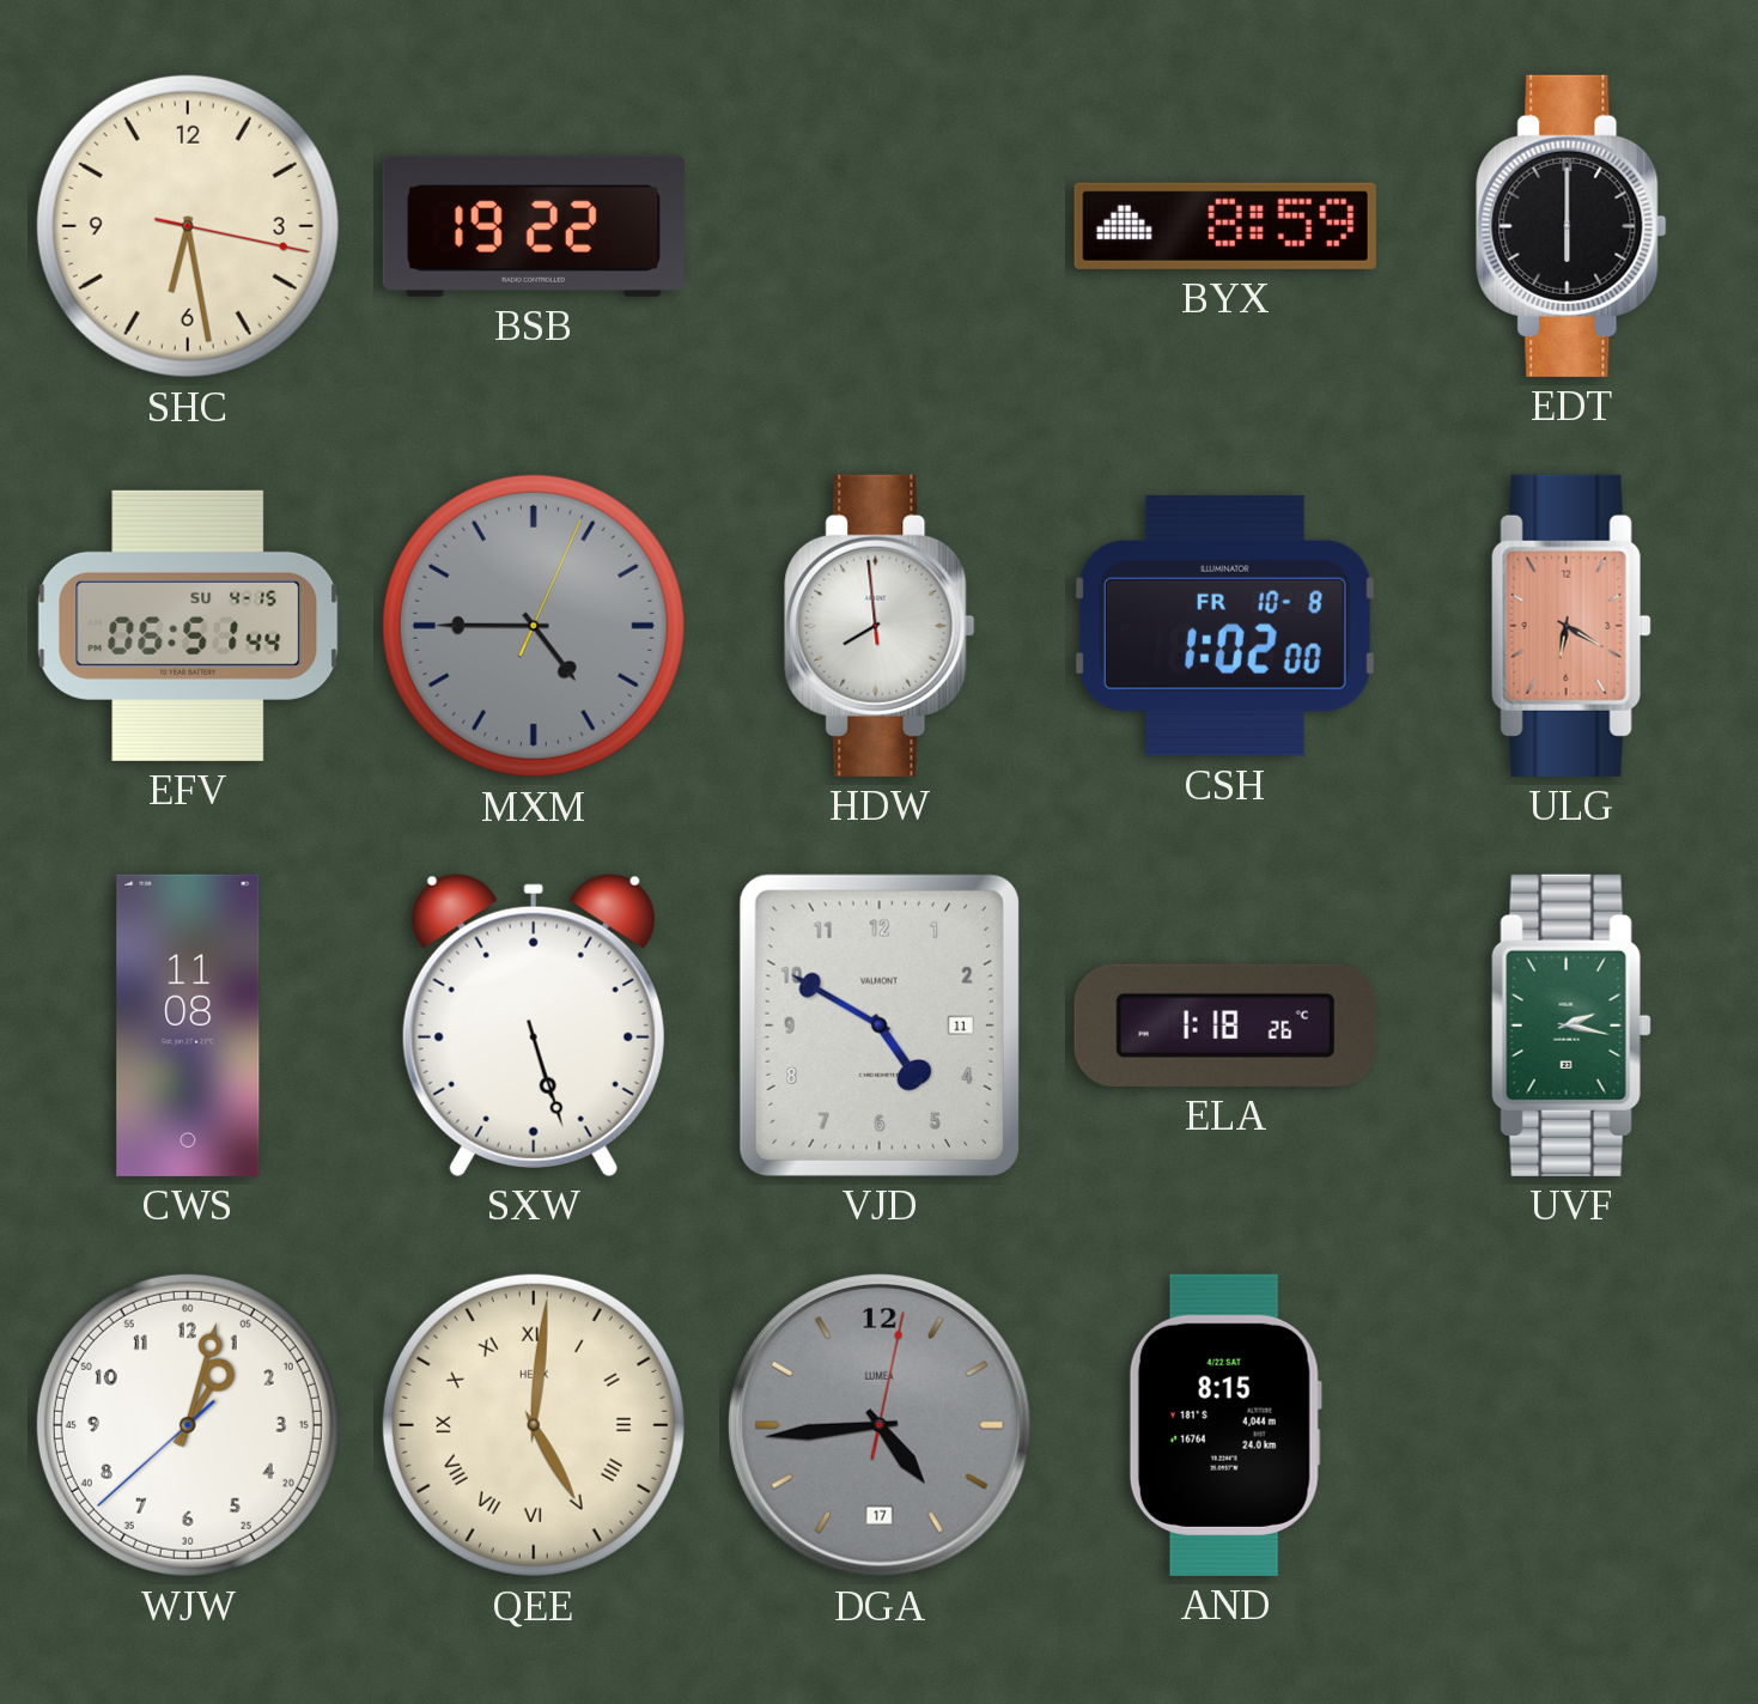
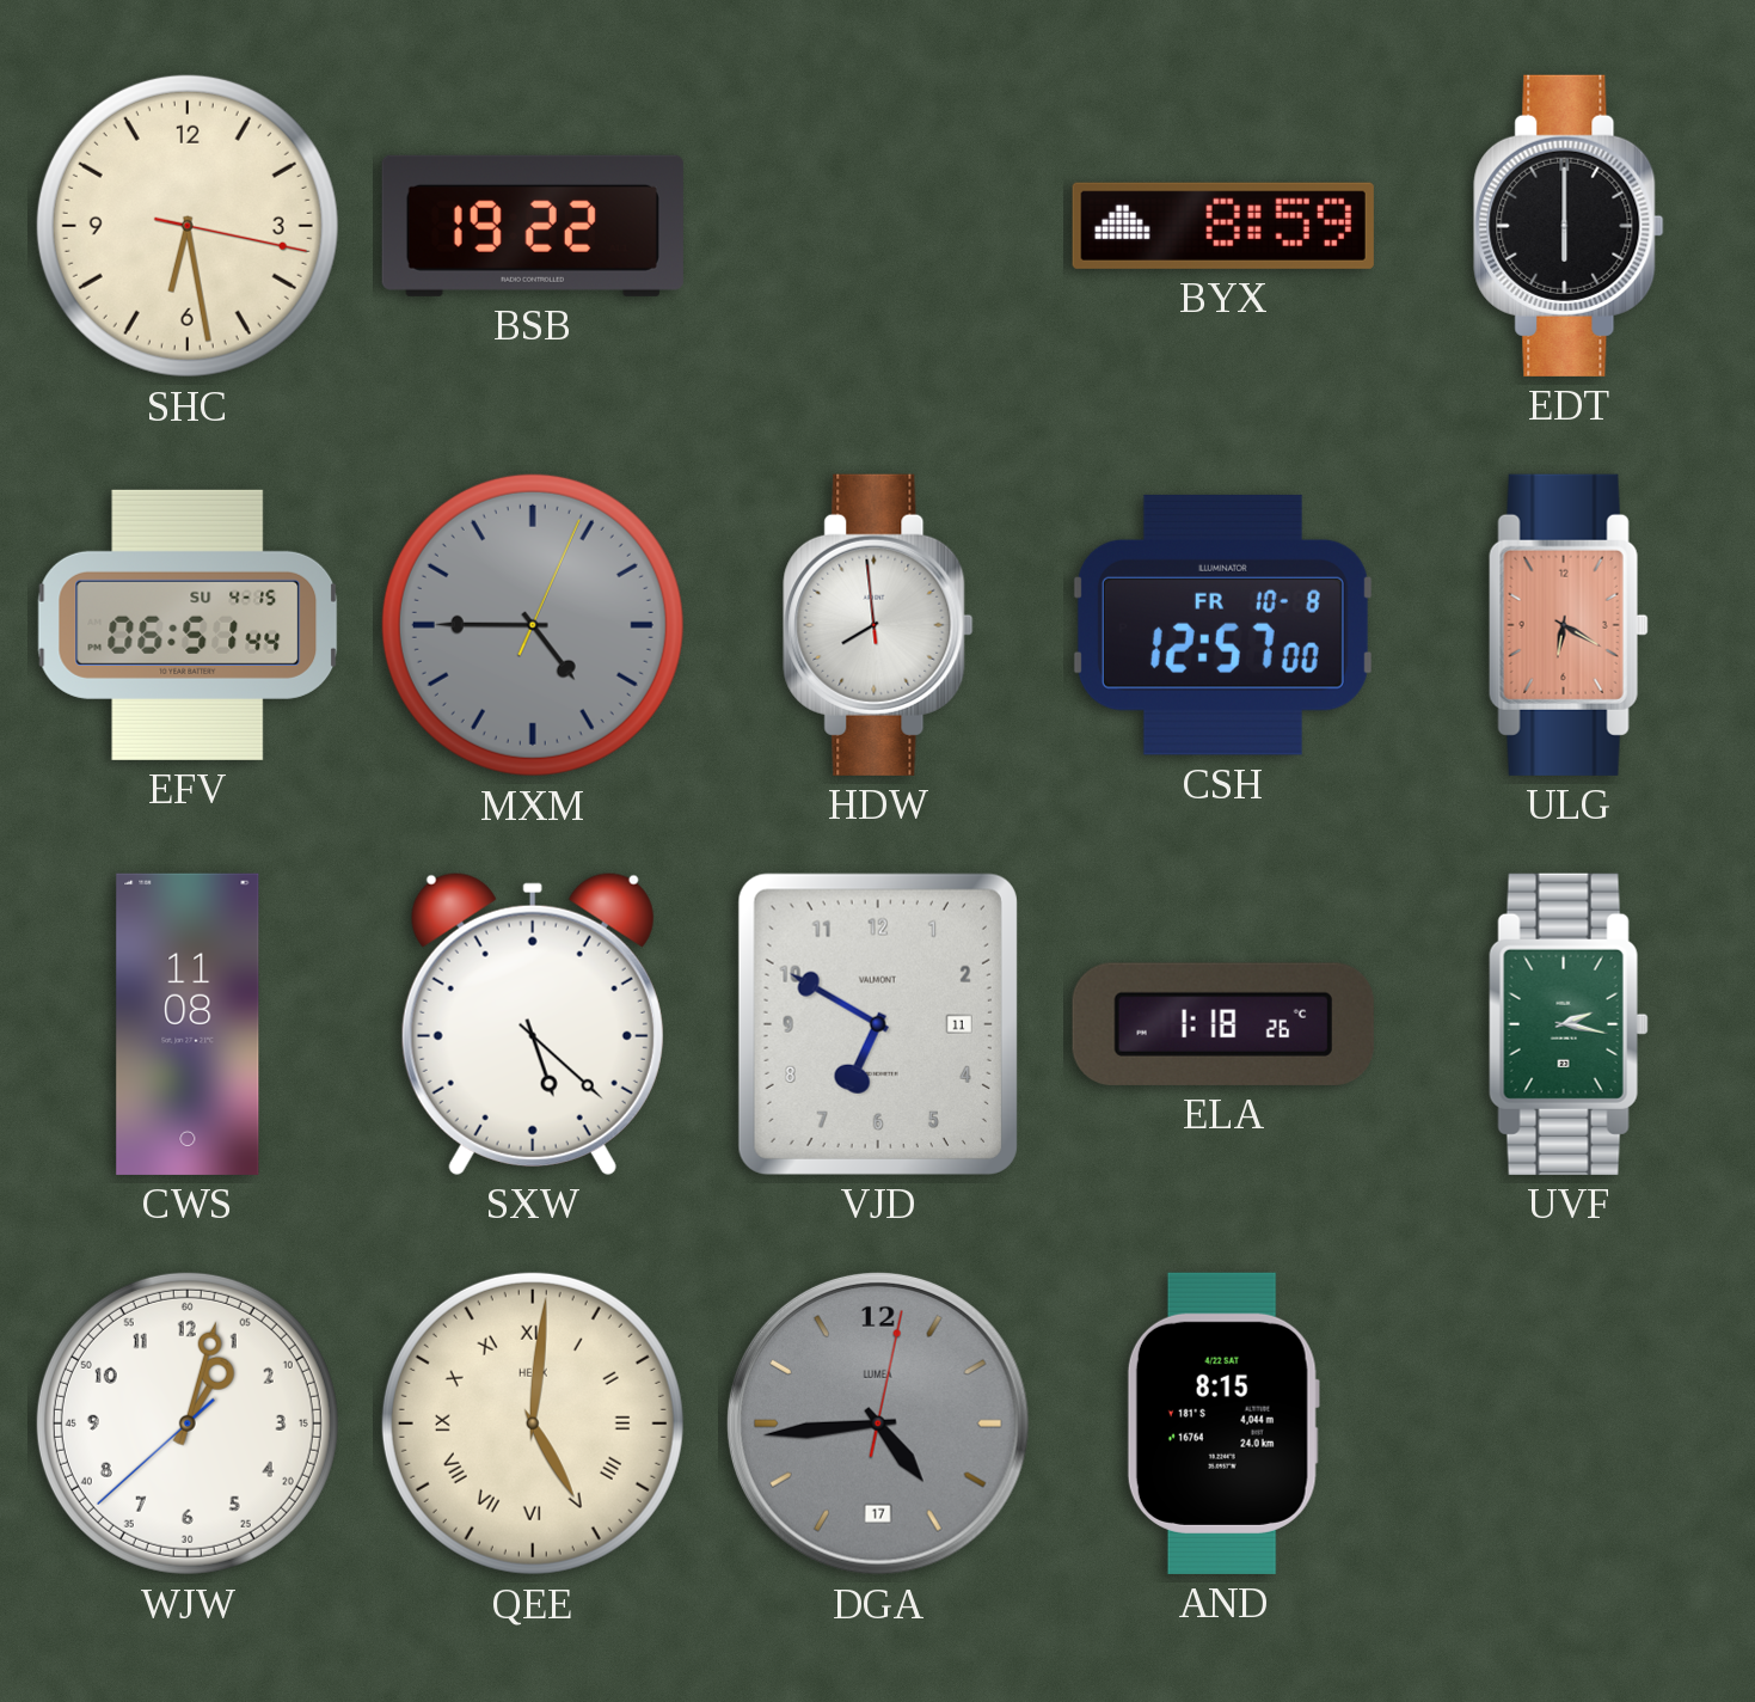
CSH: 1:02 -> 12:57
SXW: 5:27 -> 5:22
VJD: 4:50 -> 6:50
